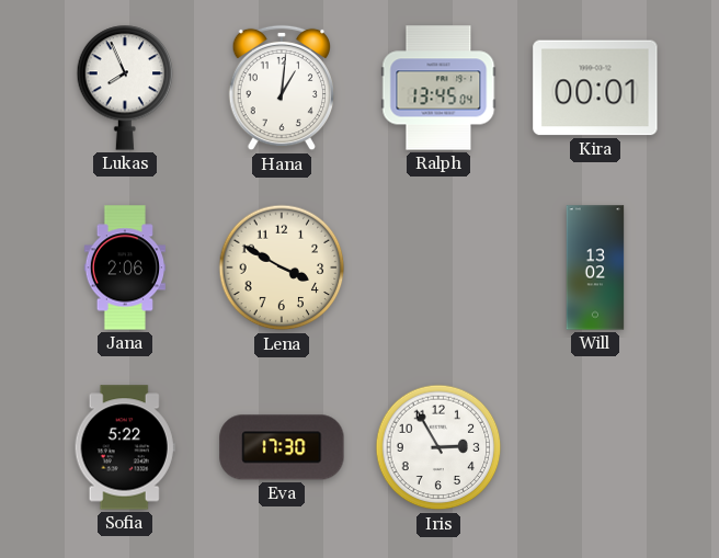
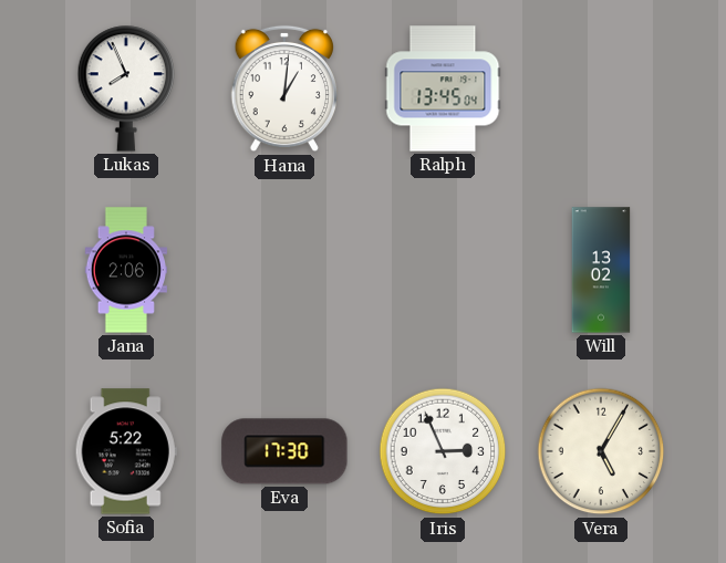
Kira: 00:01 -> none
Lena: 3:50 -> none
Iris: 2:55 -> 2:56
Vera: none -> 5:05
